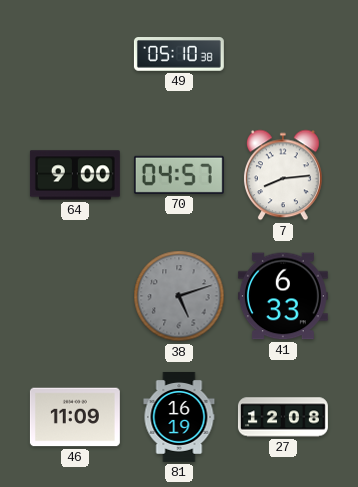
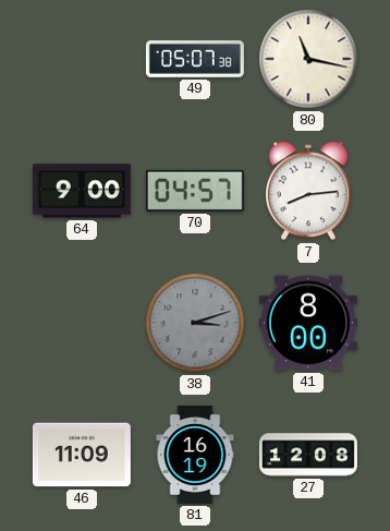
49: 05:10 -> 05:07
80: none -> 11:17
38: 5:12 -> 3:12
41: 6:33 -> 8:00
